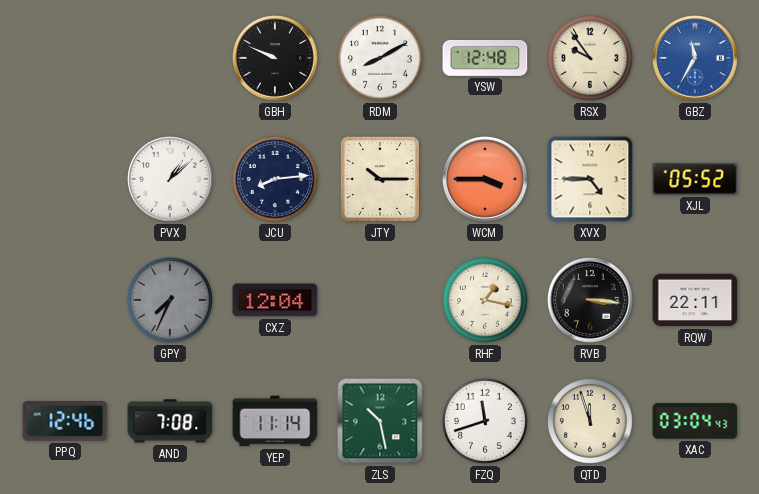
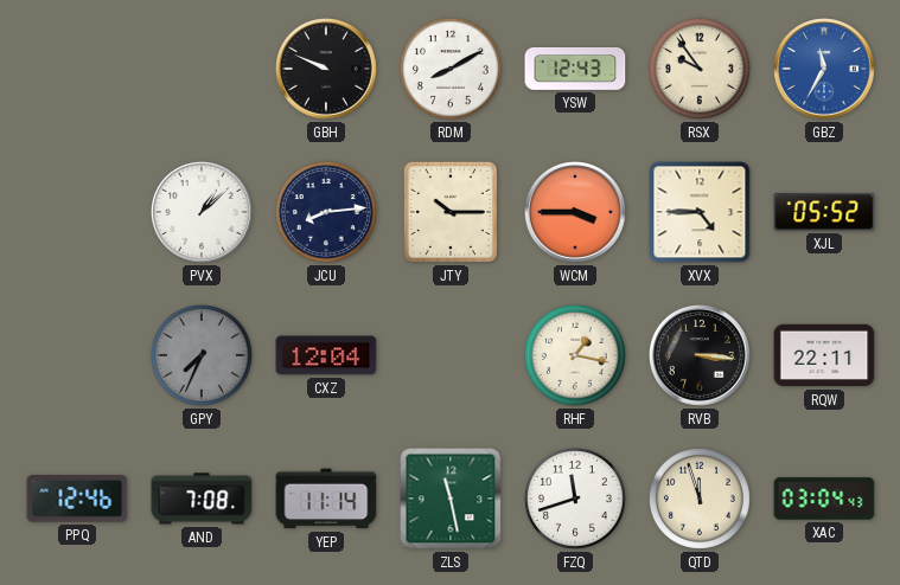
YSW: 12:48 -> 12:43
ZLS: 10:28 -> 11:28
